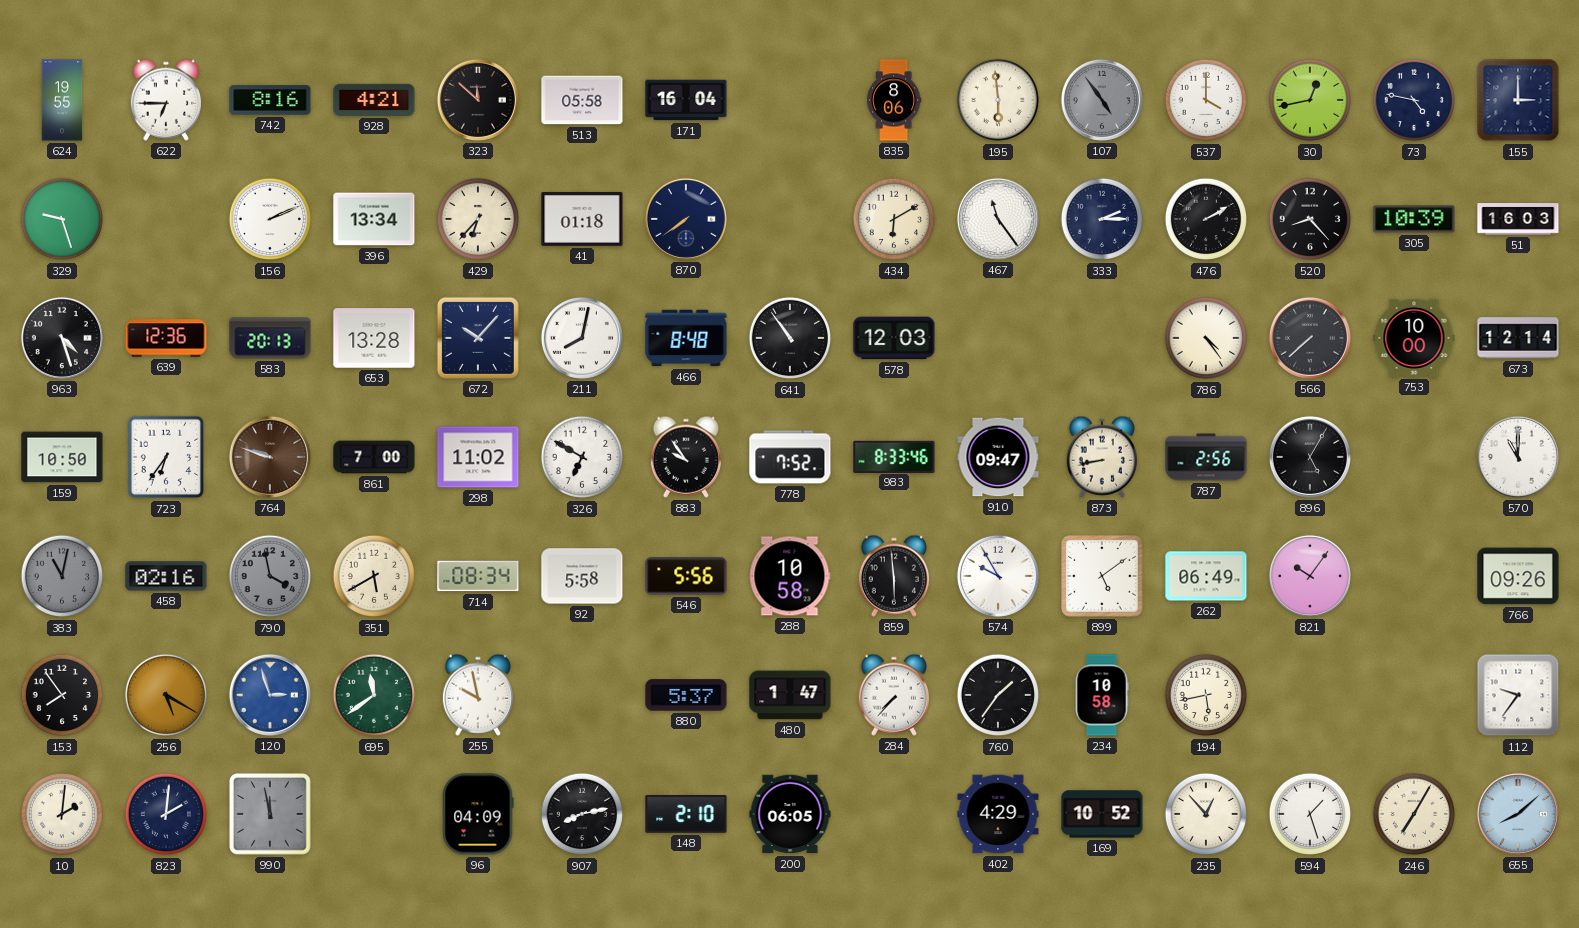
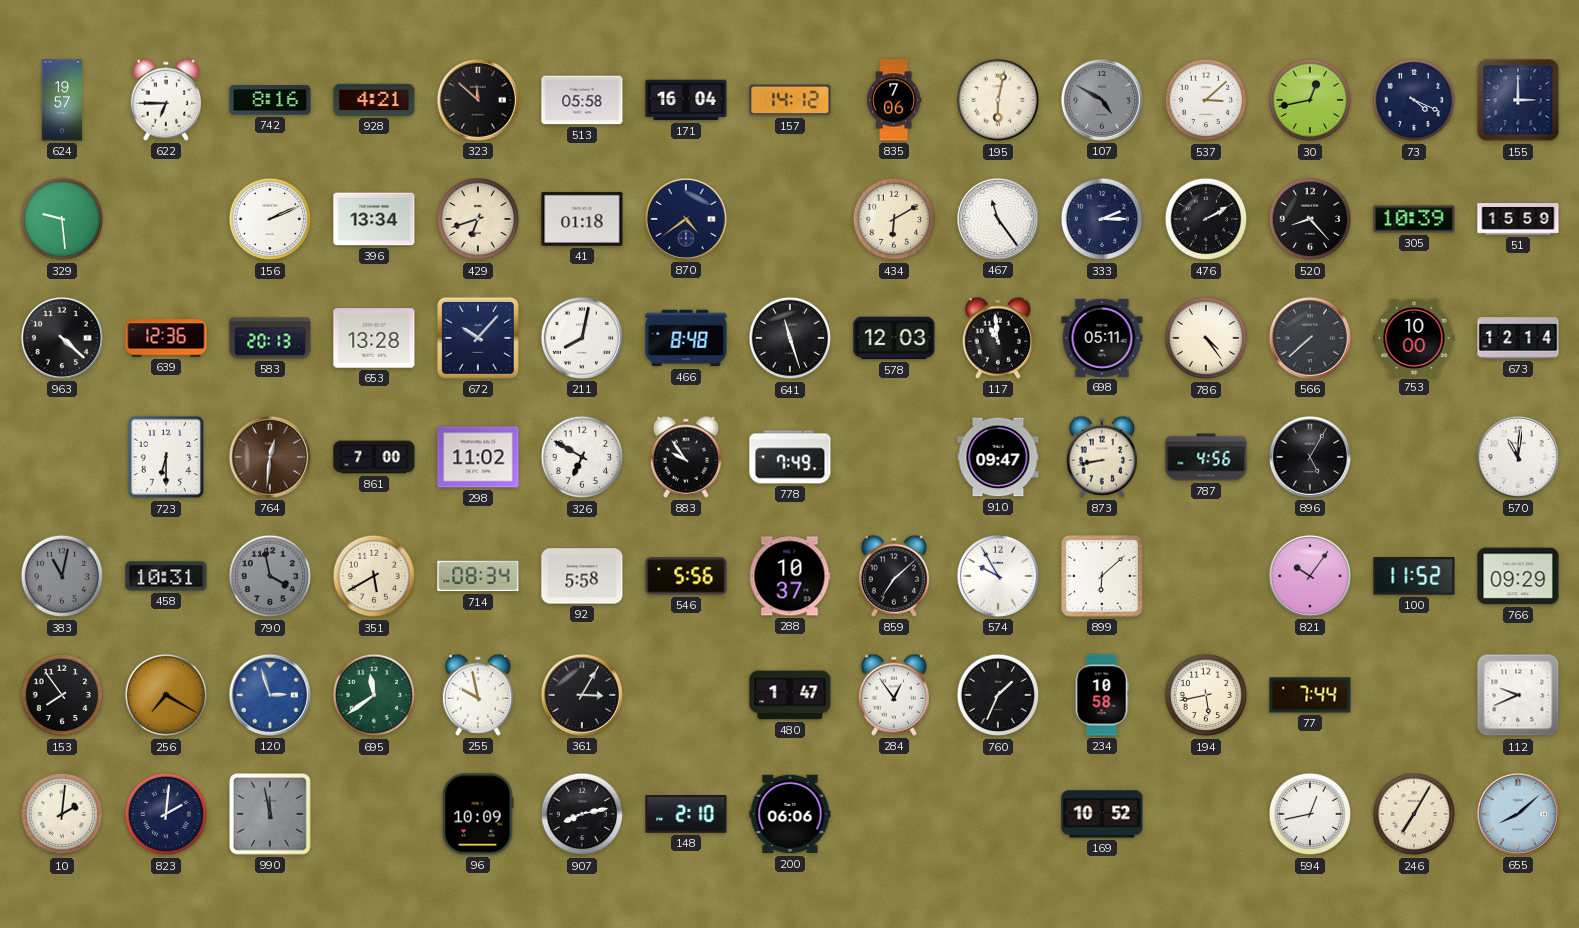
624: 19:55 -> 19:57
157: none -> 14:12
835: 8:06 -> 7:06
195: 5:59 -> 6:02
107: 4:54 -> 4:50
537: 4:00 -> 3:08
73: 4:47 -> 4:19
329: 9:27 -> 9:29
429: 6:37 -> 6:42
870: 7:39 -> 4:39
51: 16:03 -> 15:59
963: 4:27 -> 4:22
641: 10:54 -> 11:27
117: none -> 10:59
698: none -> 05:11
159: 10:50 -> none
723: 6:36 -> 6:30
764: 9:48 -> 12:31
778: 7:52 -> 7:49
983: 8:33 -> none
787: 2:56 -> 4:56
570: 11:00 -> 11:01
458: 02:16 -> 10:31
288: 10:58 -> 10:37
859: 5:59 -> 7:08
899: 5:09 -> 6:08
262: 06:49 -> none
100: none -> 11:52
766: 09:26 -> 09:29
256: 5:20 -> 7:20
361: none -> 3:05
880: 5:37 -> none
284: 7:37 -> 12:54
760: 1:36 -> 1:34
77: none -> 7:44
112: 9:36 -> 9:41
96: 04:09 -> 10:09
200: 06:05 -> 06:06
402: 4:29 -> none
235: 12:53 -> none
594: 1:27 -> 12:43
